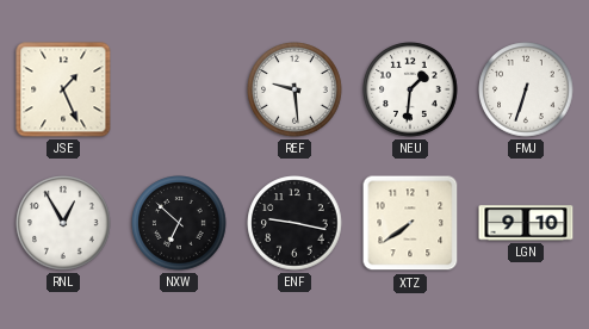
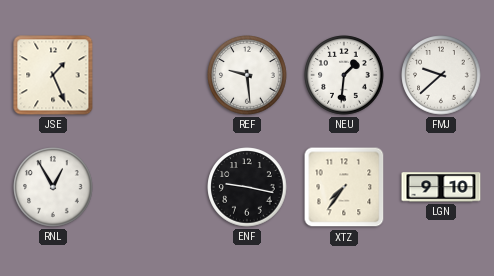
FMJ: 6:33 -> 9:38
NXW: 6:52 -> none
XTZ: 7:39 -> 7:36
